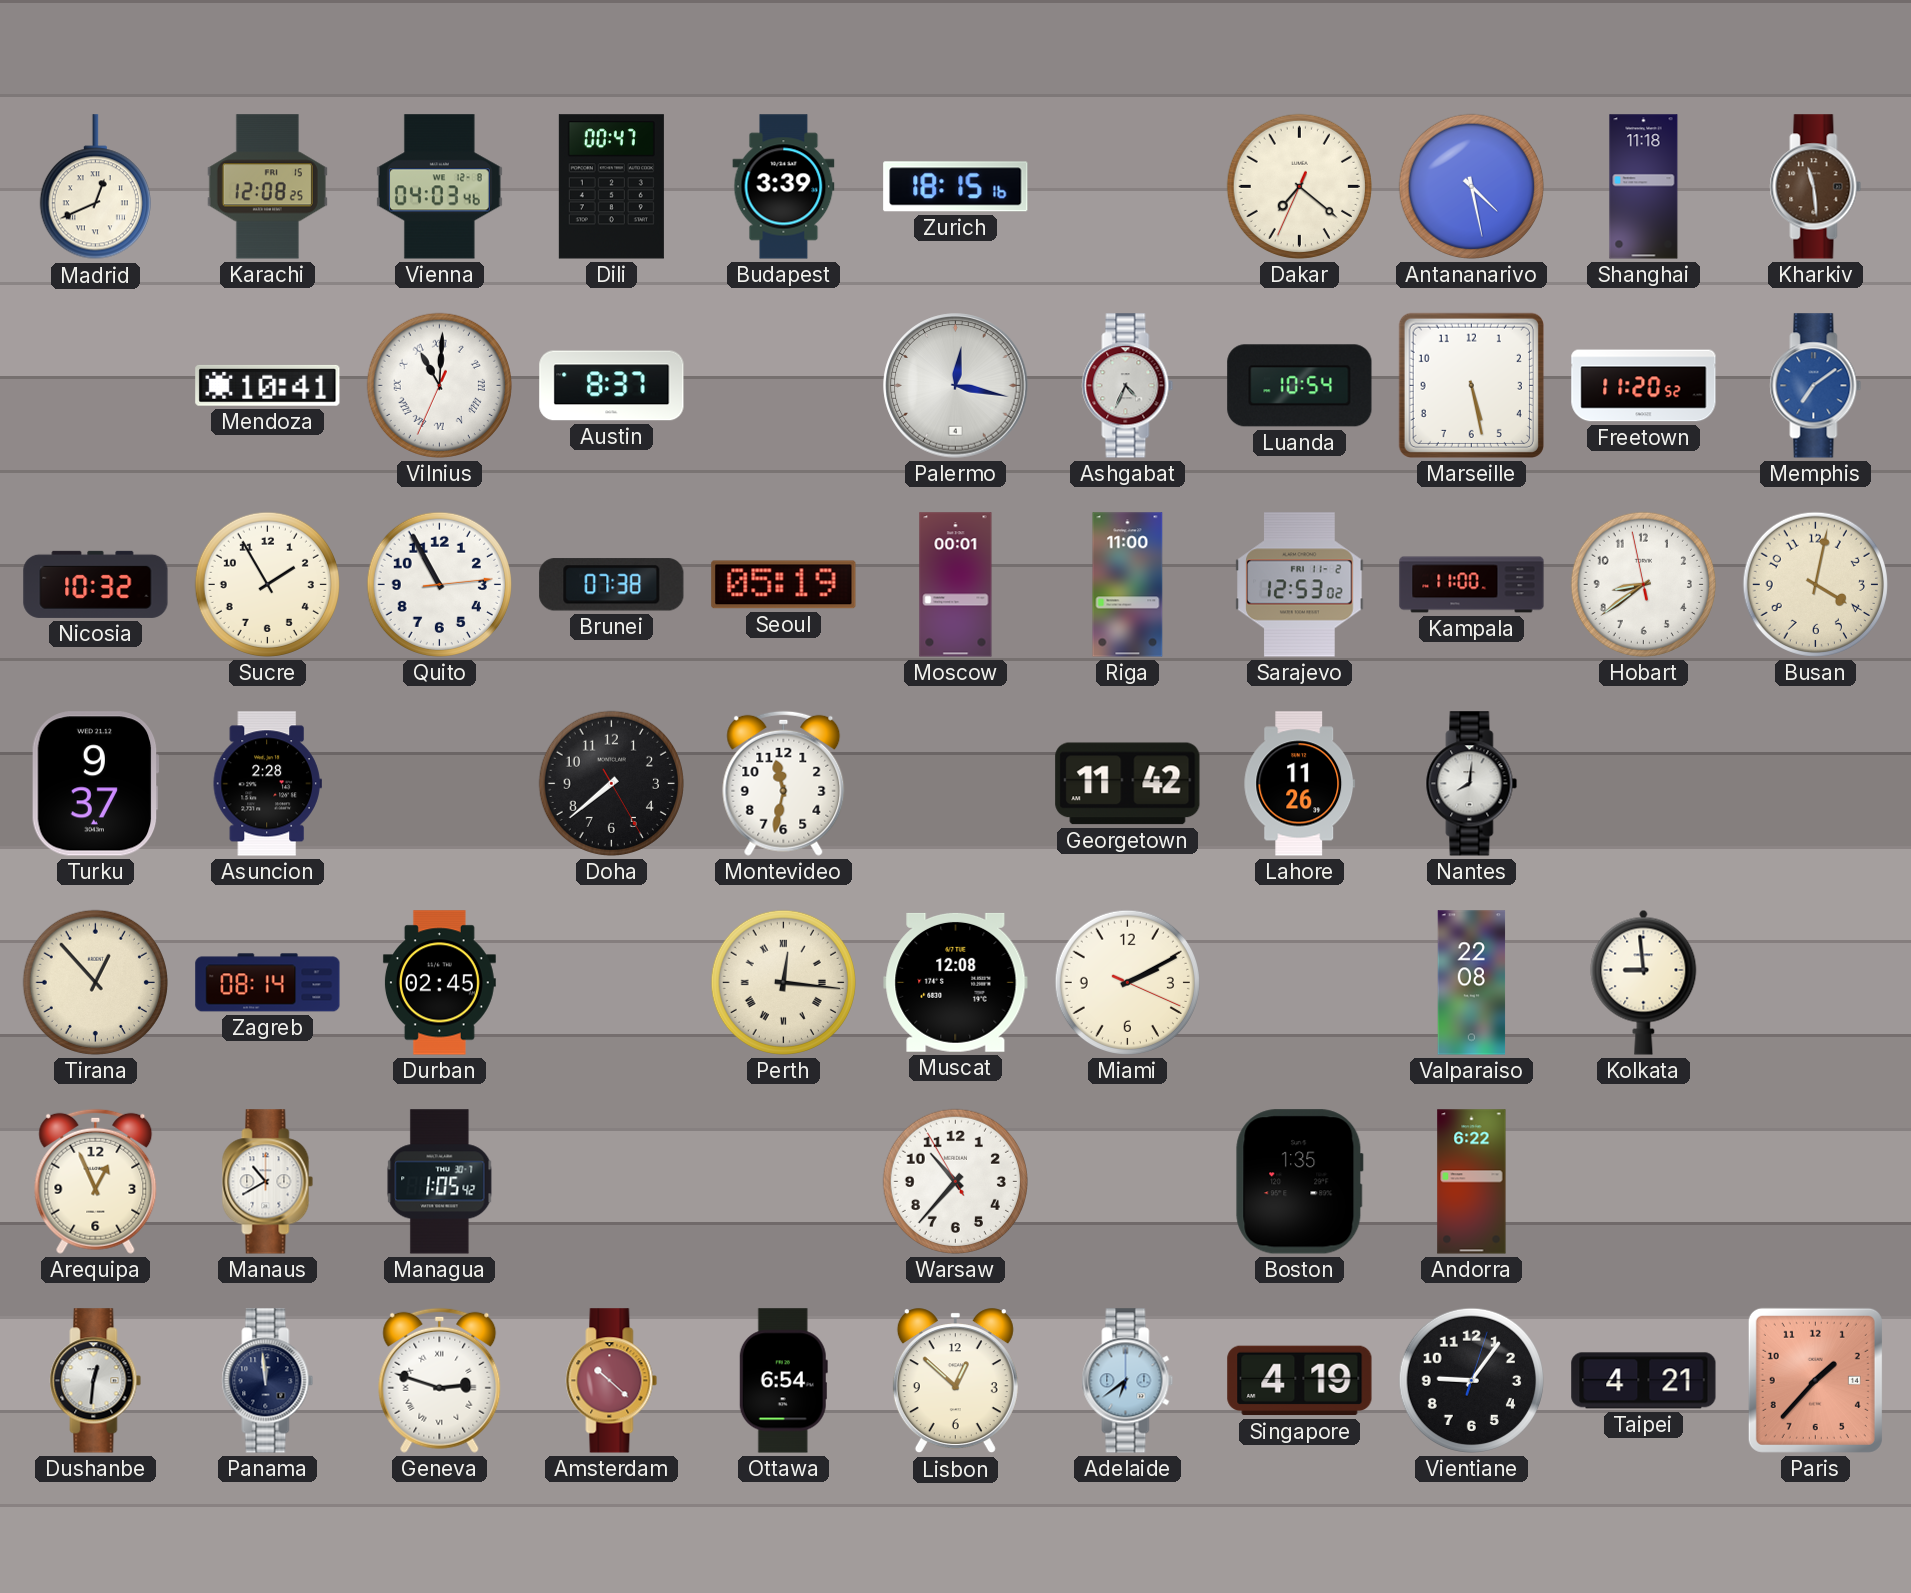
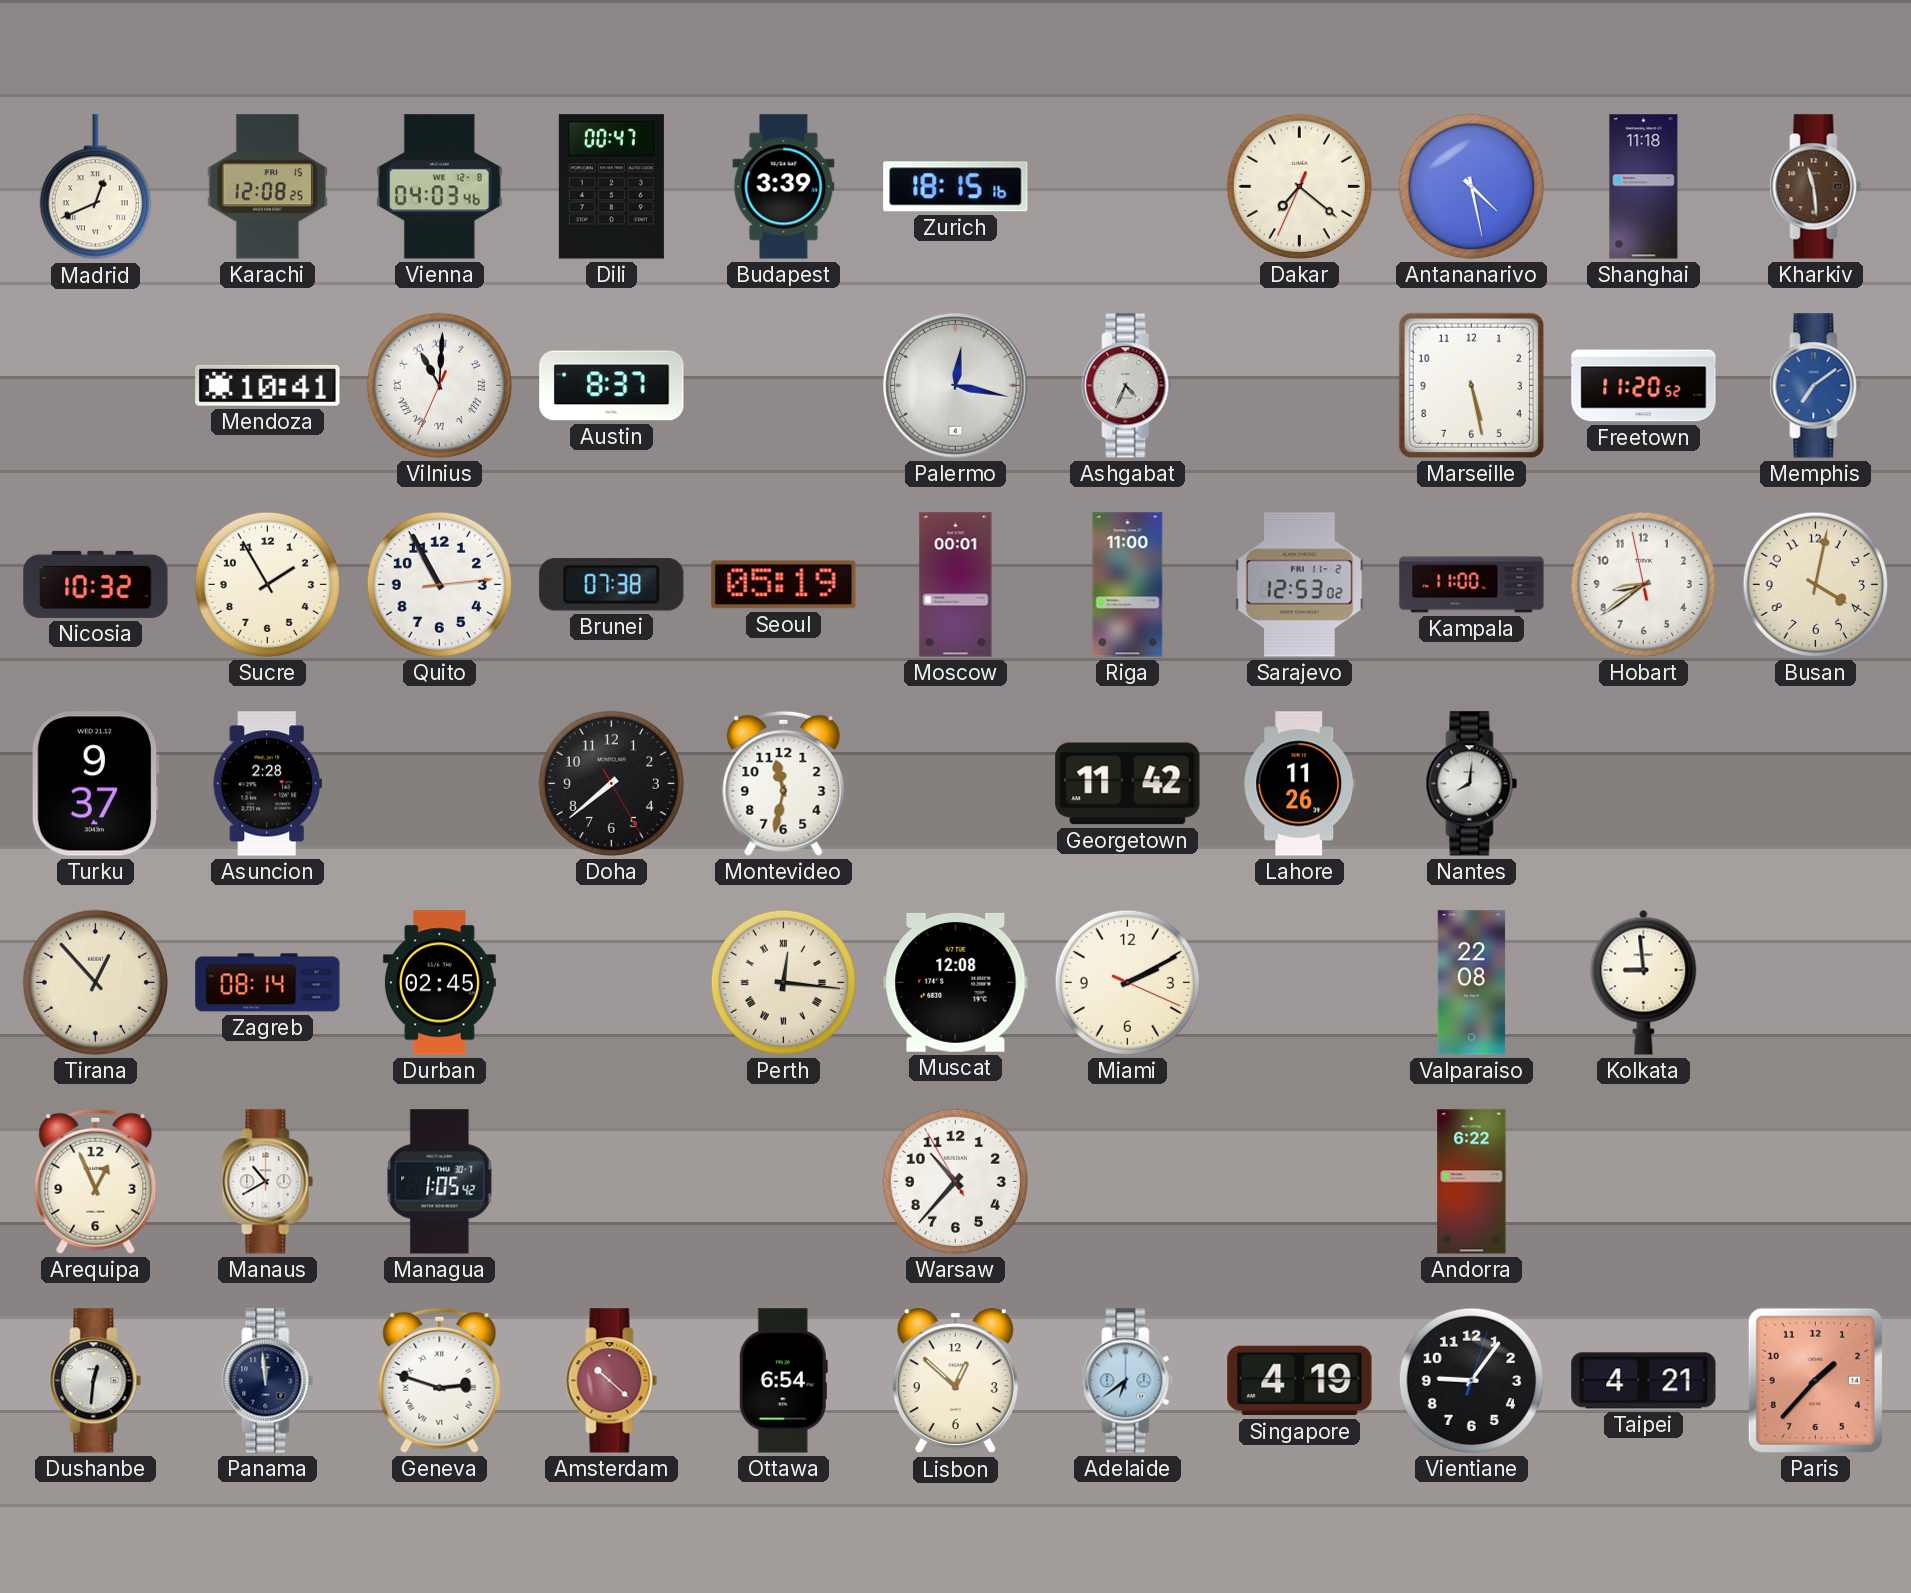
Luanda: 10:54 -> none
Boston: 1:35 -> none
